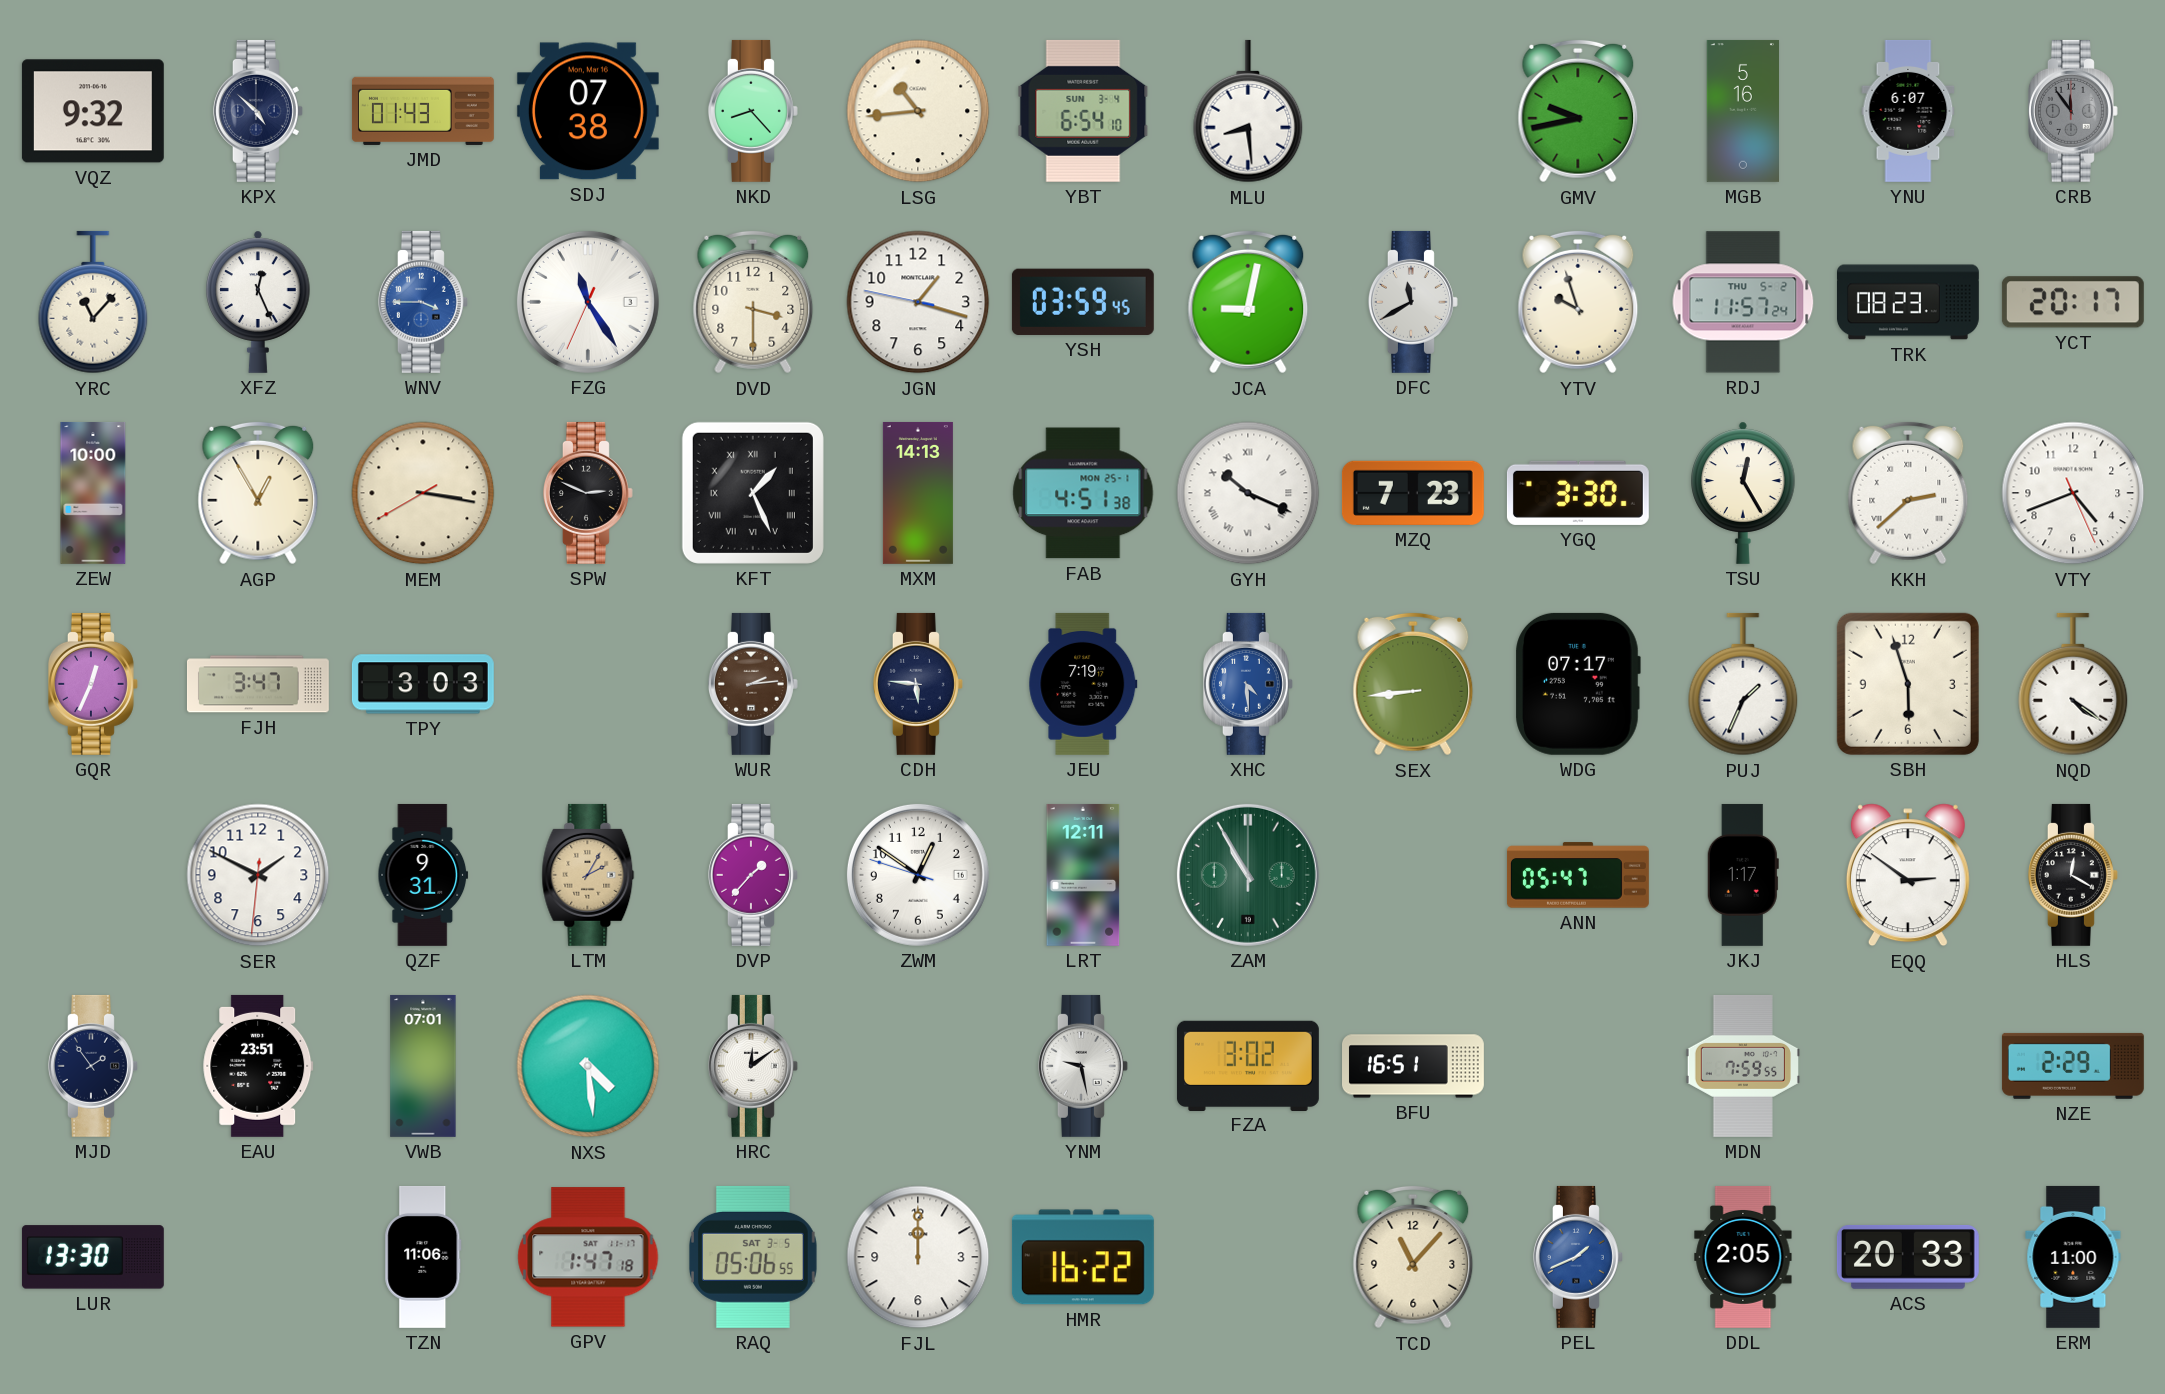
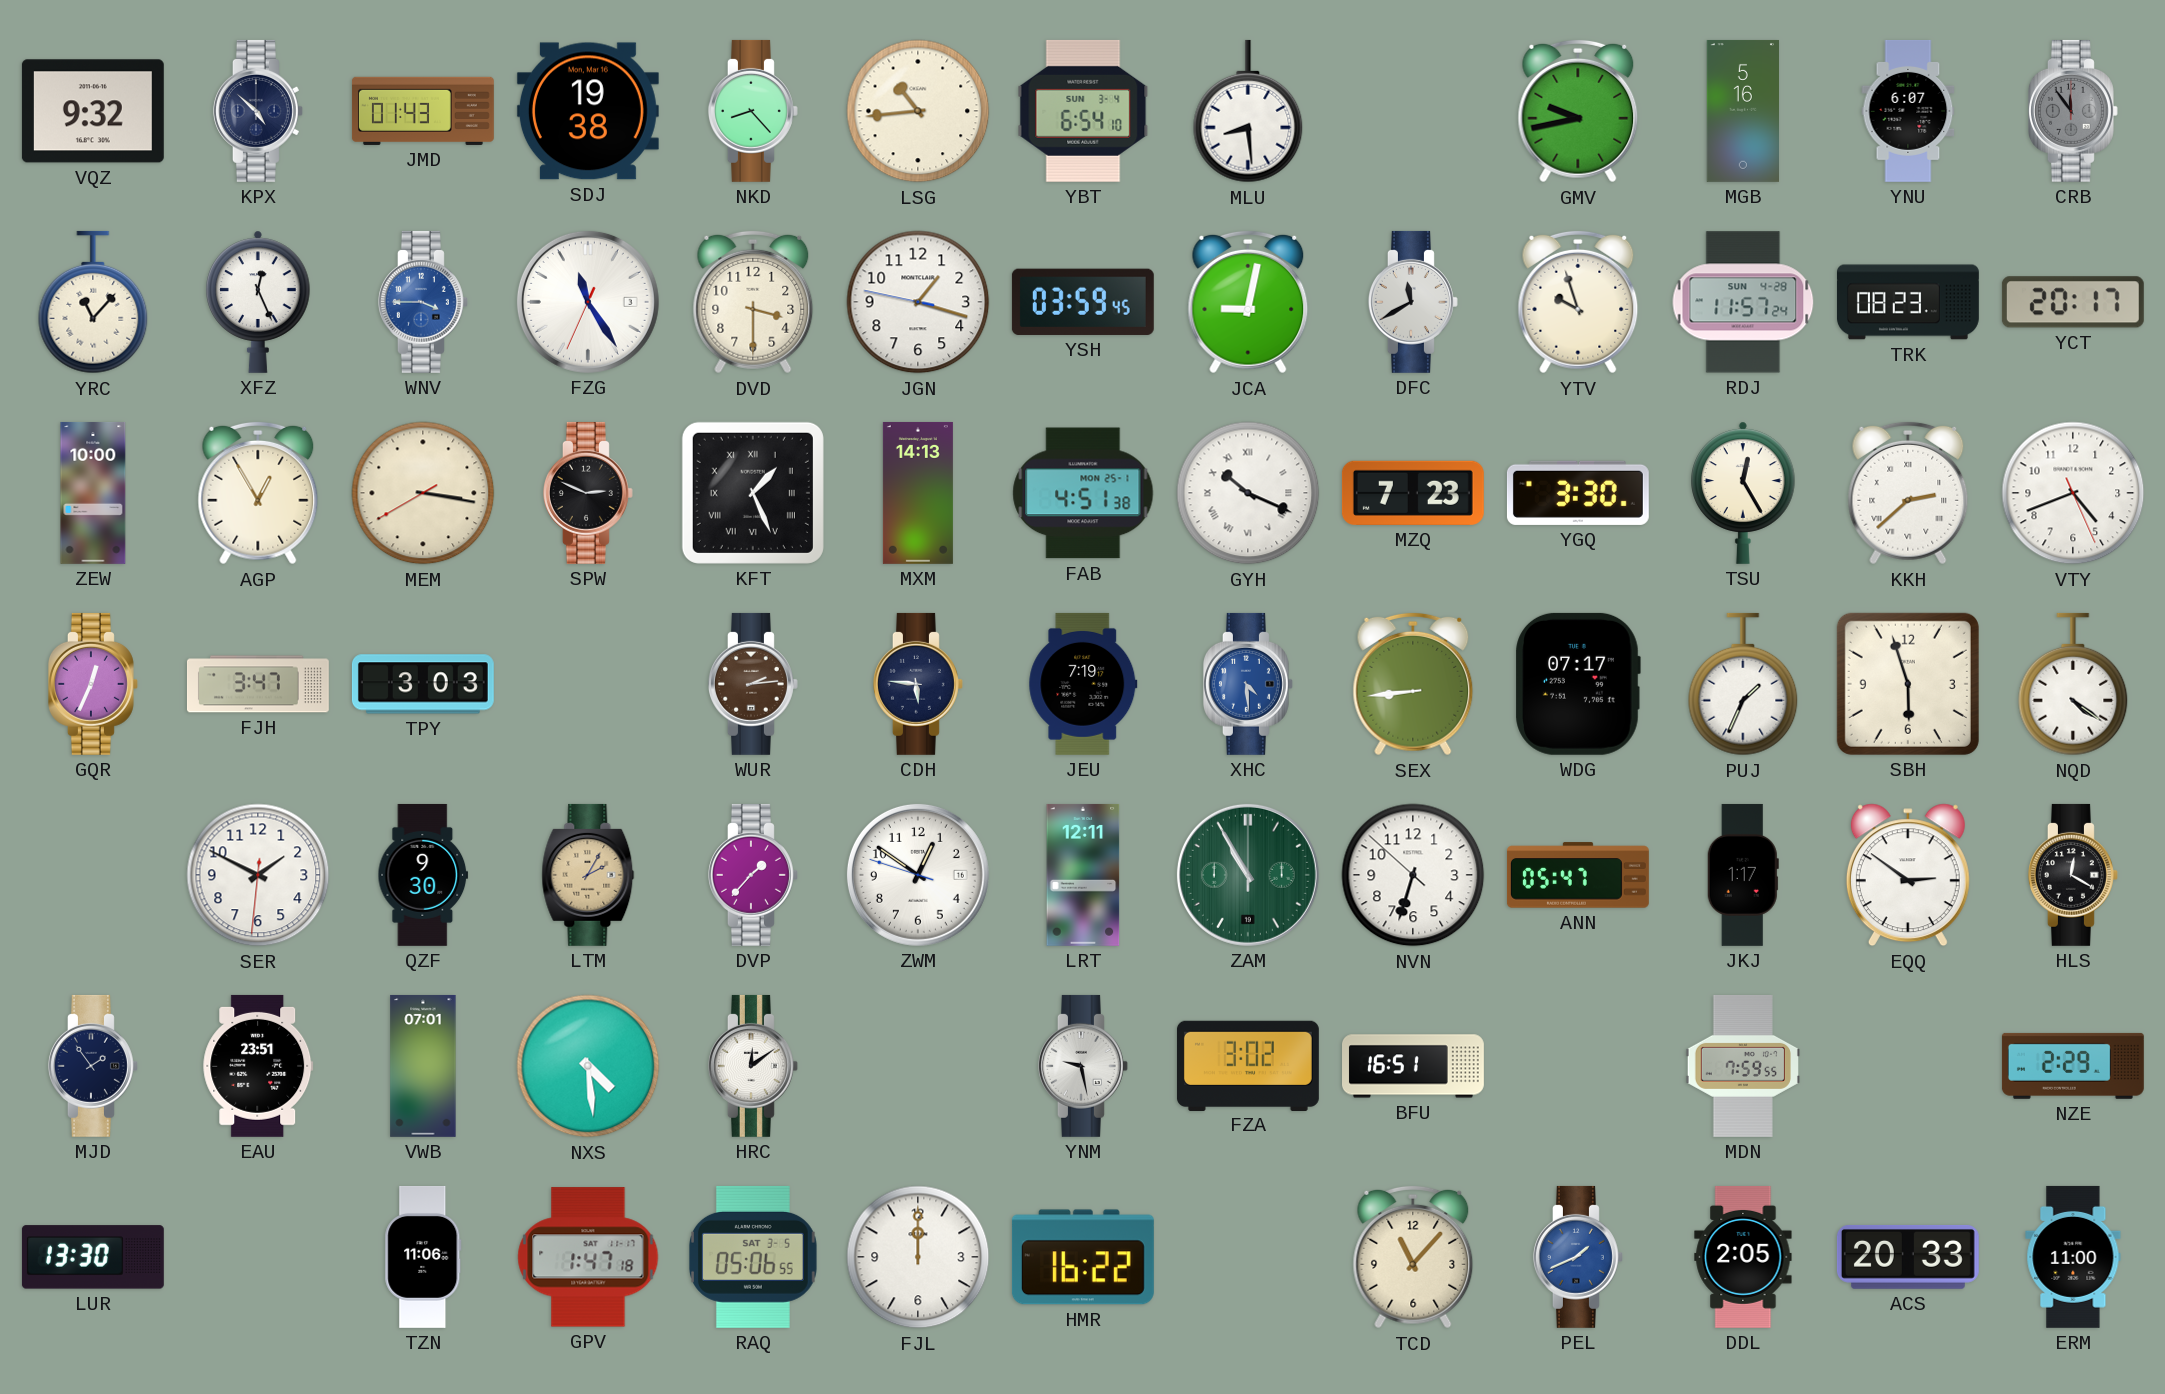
SDJ: 07:38 -> 19:38
RDJ date: THU 5-2 -> SUN 4-28
QZF: 9:31 -> 9:30
NVN: none -> 6:32
